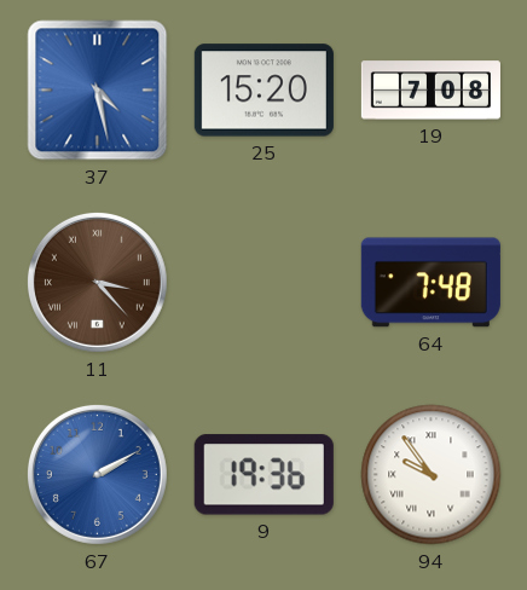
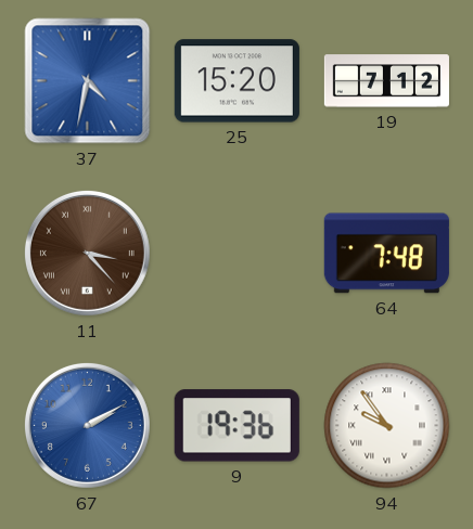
37: 4:28 -> 4:32
19: 7:08 -> 7:12
